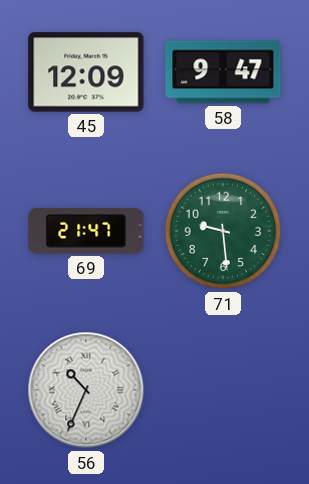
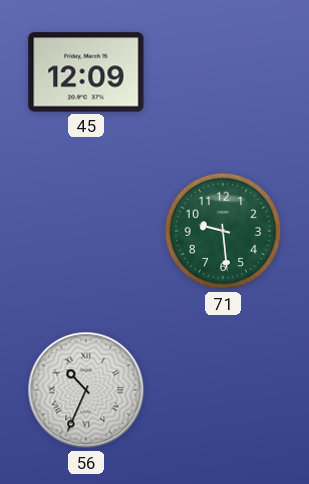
58: 9:47 -> none
69: 21:47 -> none
